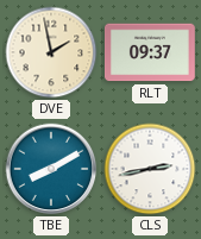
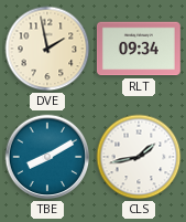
RLT: 09:37 -> 09:34
CLS: 2:43 -> 1:43
